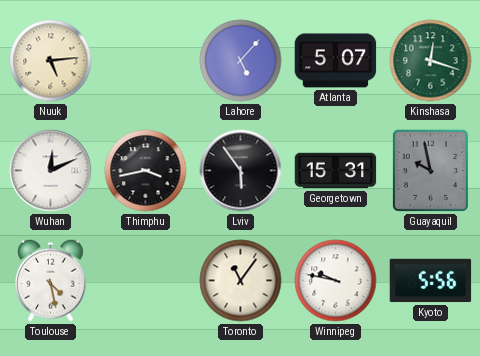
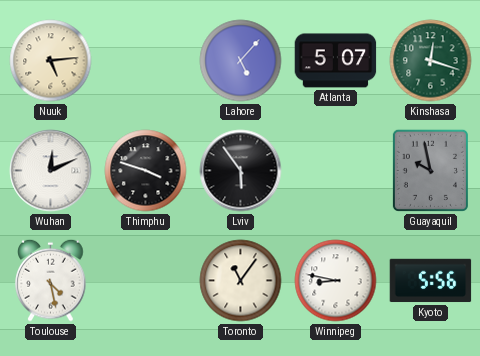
Thimphu: 3:43 -> 3:48
Georgetown: 15:31 -> none
Winnipeg: 9:47 -> 8:47
